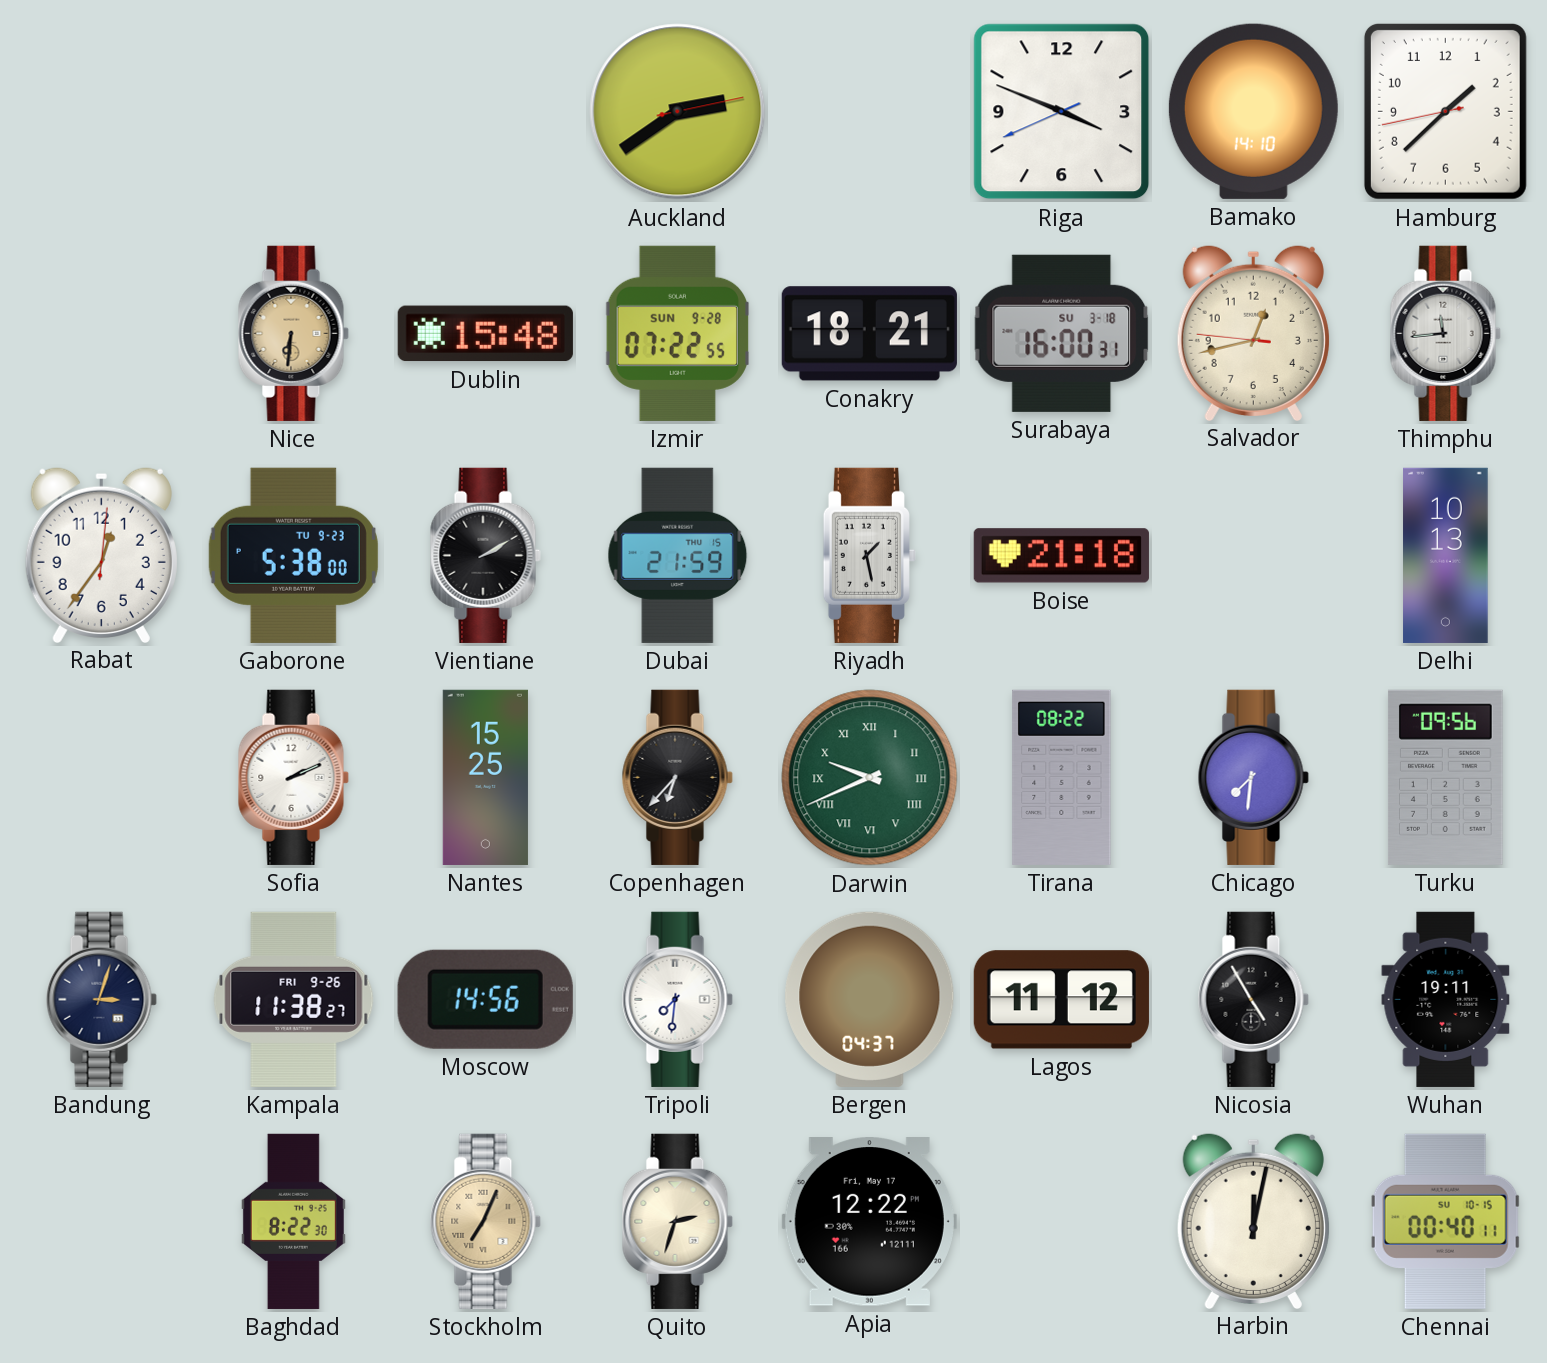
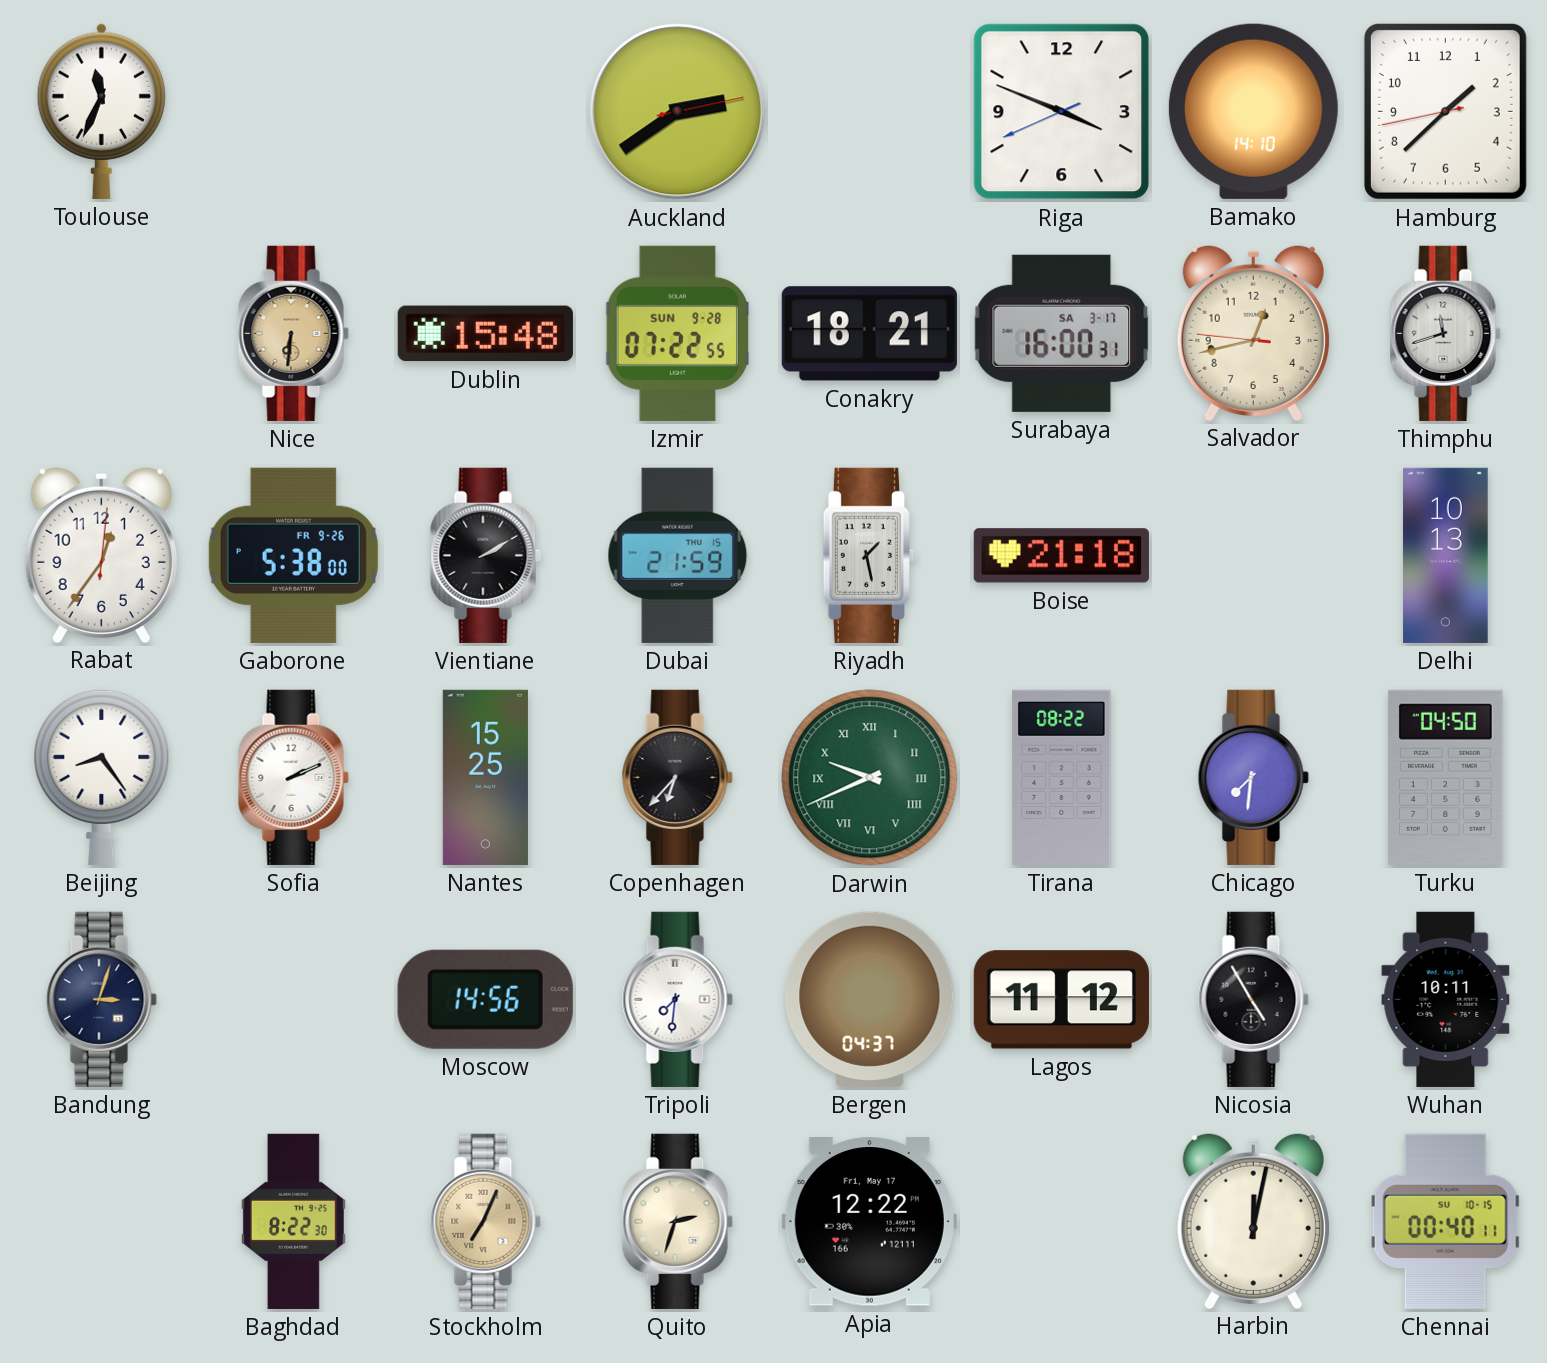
Toulouse: none -> 11:34
Surabaya date: SU 3-18 -> SA 3-17
Thimphu: 11:44 -> 11:42
Gaborone date: TU 9-23 -> FR 9-26
Beijing: none -> 8:24
Turku: 09:56 -> 04:50
Kampala: 11:38 -> none
Wuhan: 19:11 -> 10:11
